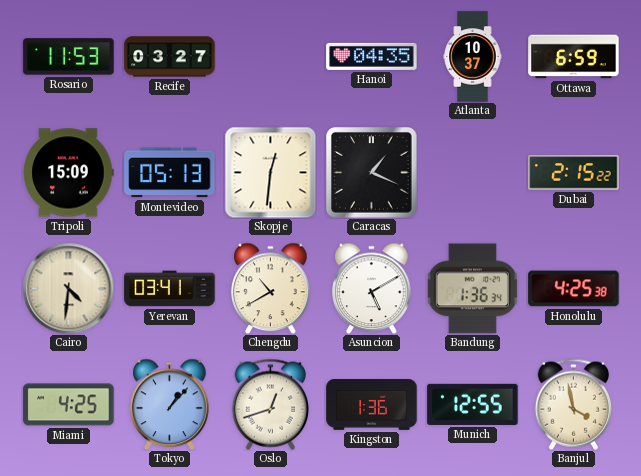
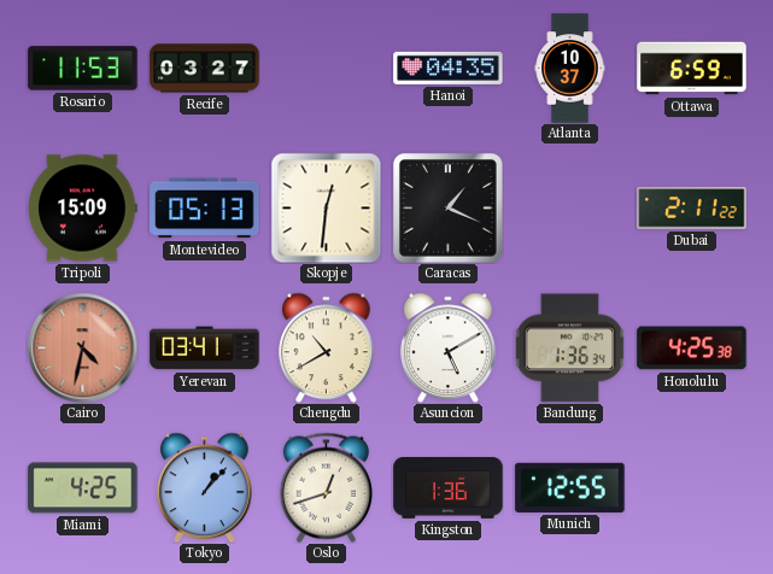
Dubai: 2:15 -> 2:11
Cairo: 4:31 -> 4:32
Cairo dial: cream -> salmon
Banjul: 3:58 -> none
